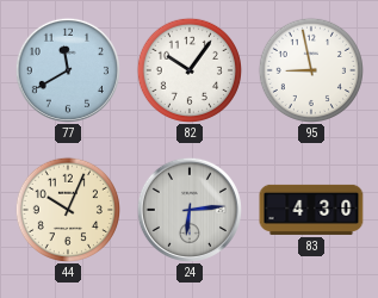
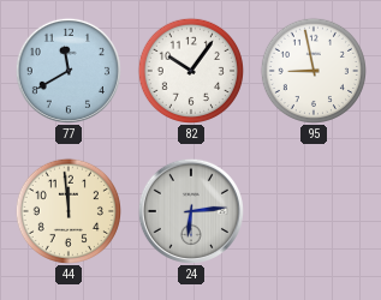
44: 10:04 -> 11:59
83: 4:30 -> none
